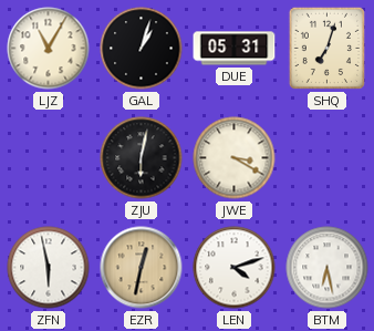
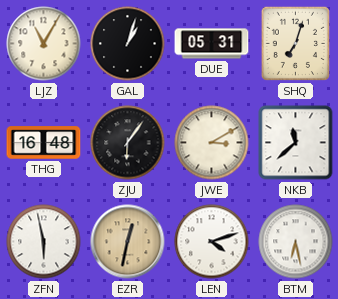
THG: none -> 16:48
ZJU: 6:02 -> 6:06
JWE: 3:20 -> 3:10
NKB: none -> 11:38
